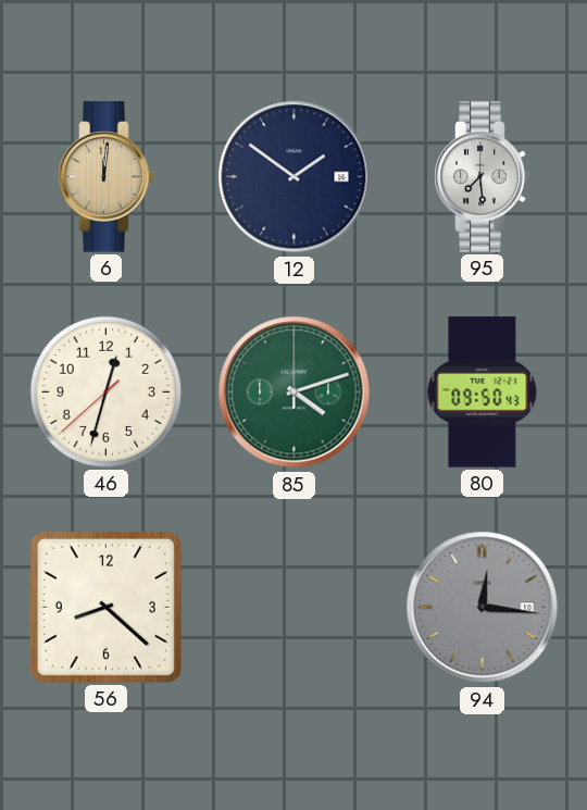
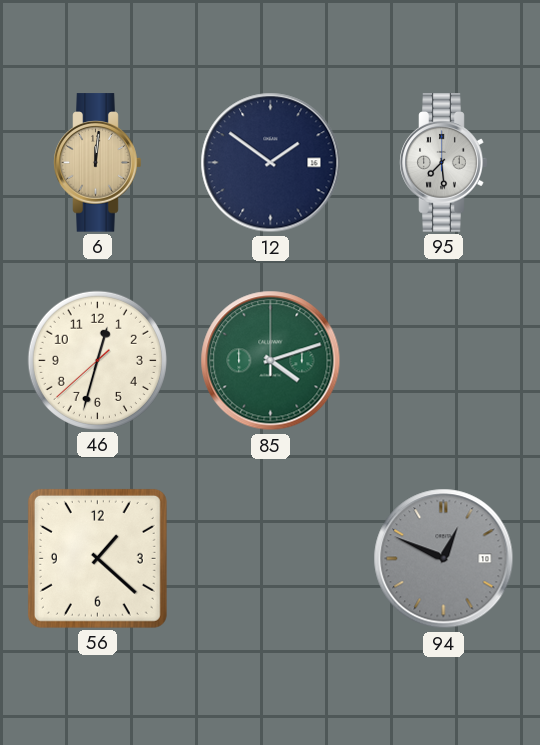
80: 09:50 -> none
56: 8:22 -> 1:22
94: 12:16 -> 12:49
